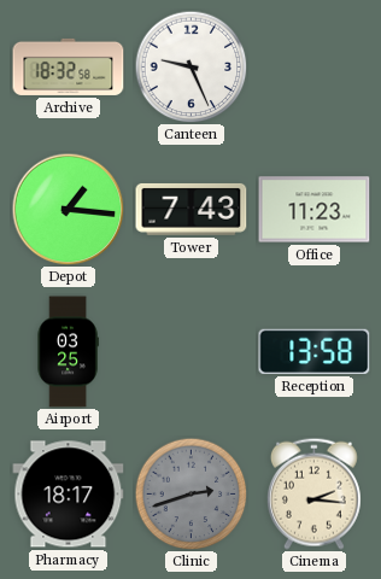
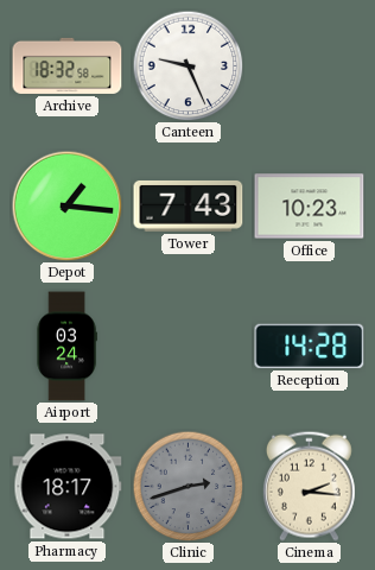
Office: 11:23 -> 10:23
Airport: 03:25 -> 03:24
Reception: 13:58 -> 14:28
